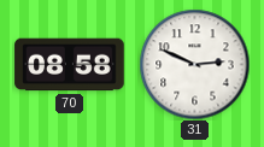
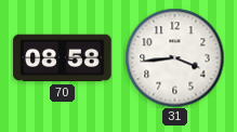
31: 2:49 -> 3:44
